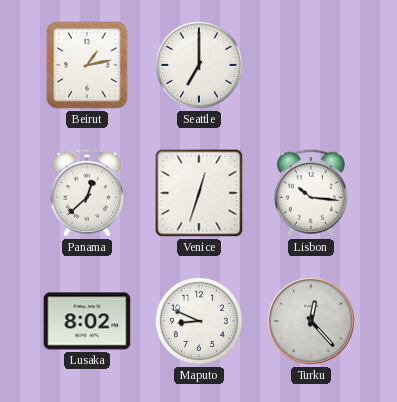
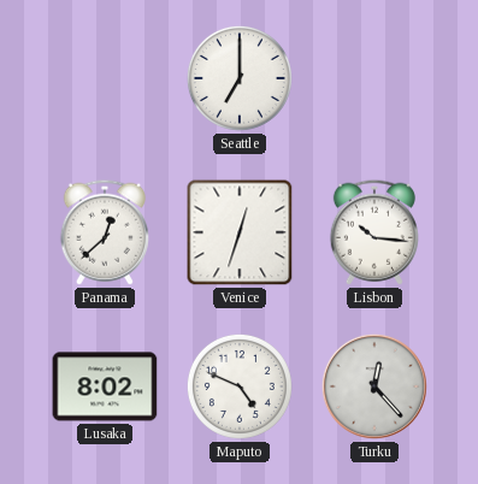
Beirut: 1:13 -> none
Maputo: 8:49 -> 4:49
